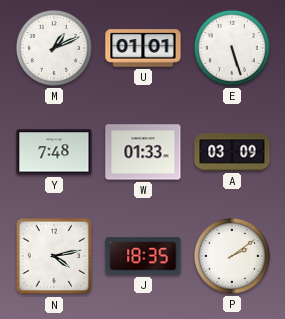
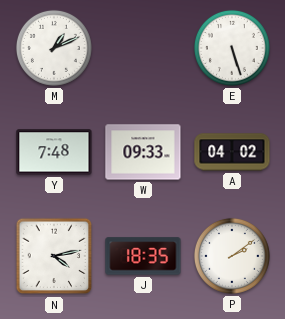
U: 01:01 -> none
W: 01:33 -> 09:33
A: 03:09 -> 04:02
